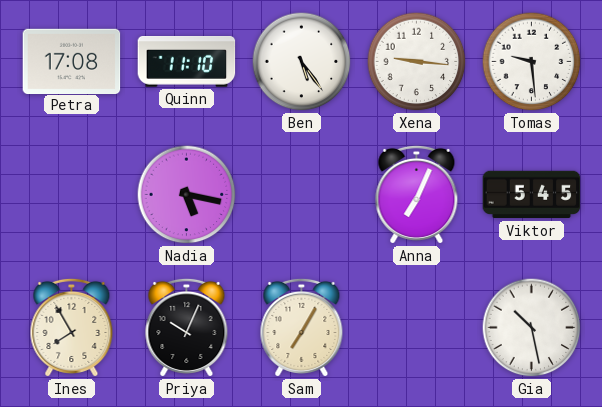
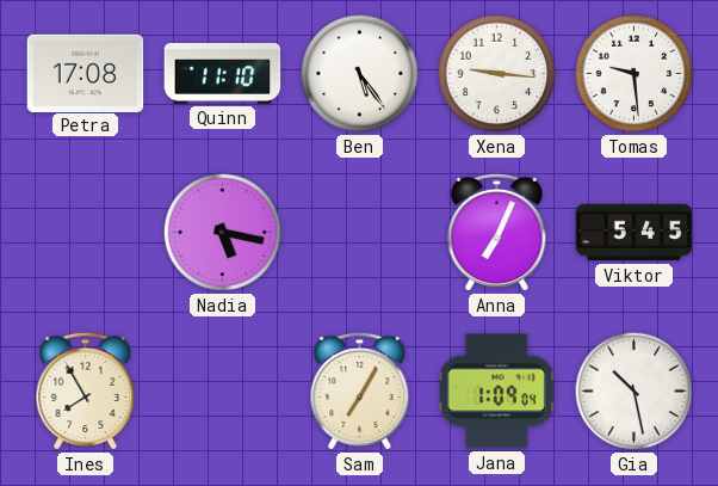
Priya: 10:04 -> none
Jana: none -> 1:09
